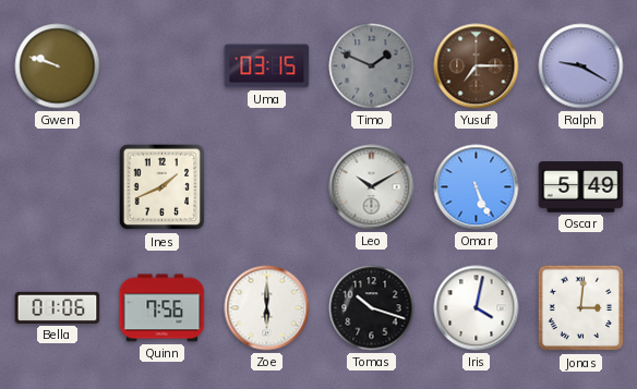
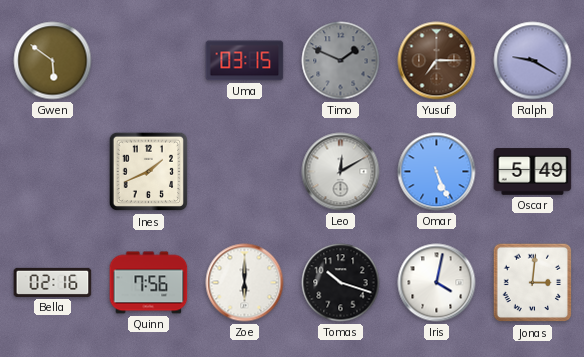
Gwen: 9:48 -> 5:51
Leo: 10:10 -> 12:10
Bella: 01:06 -> 02:16
